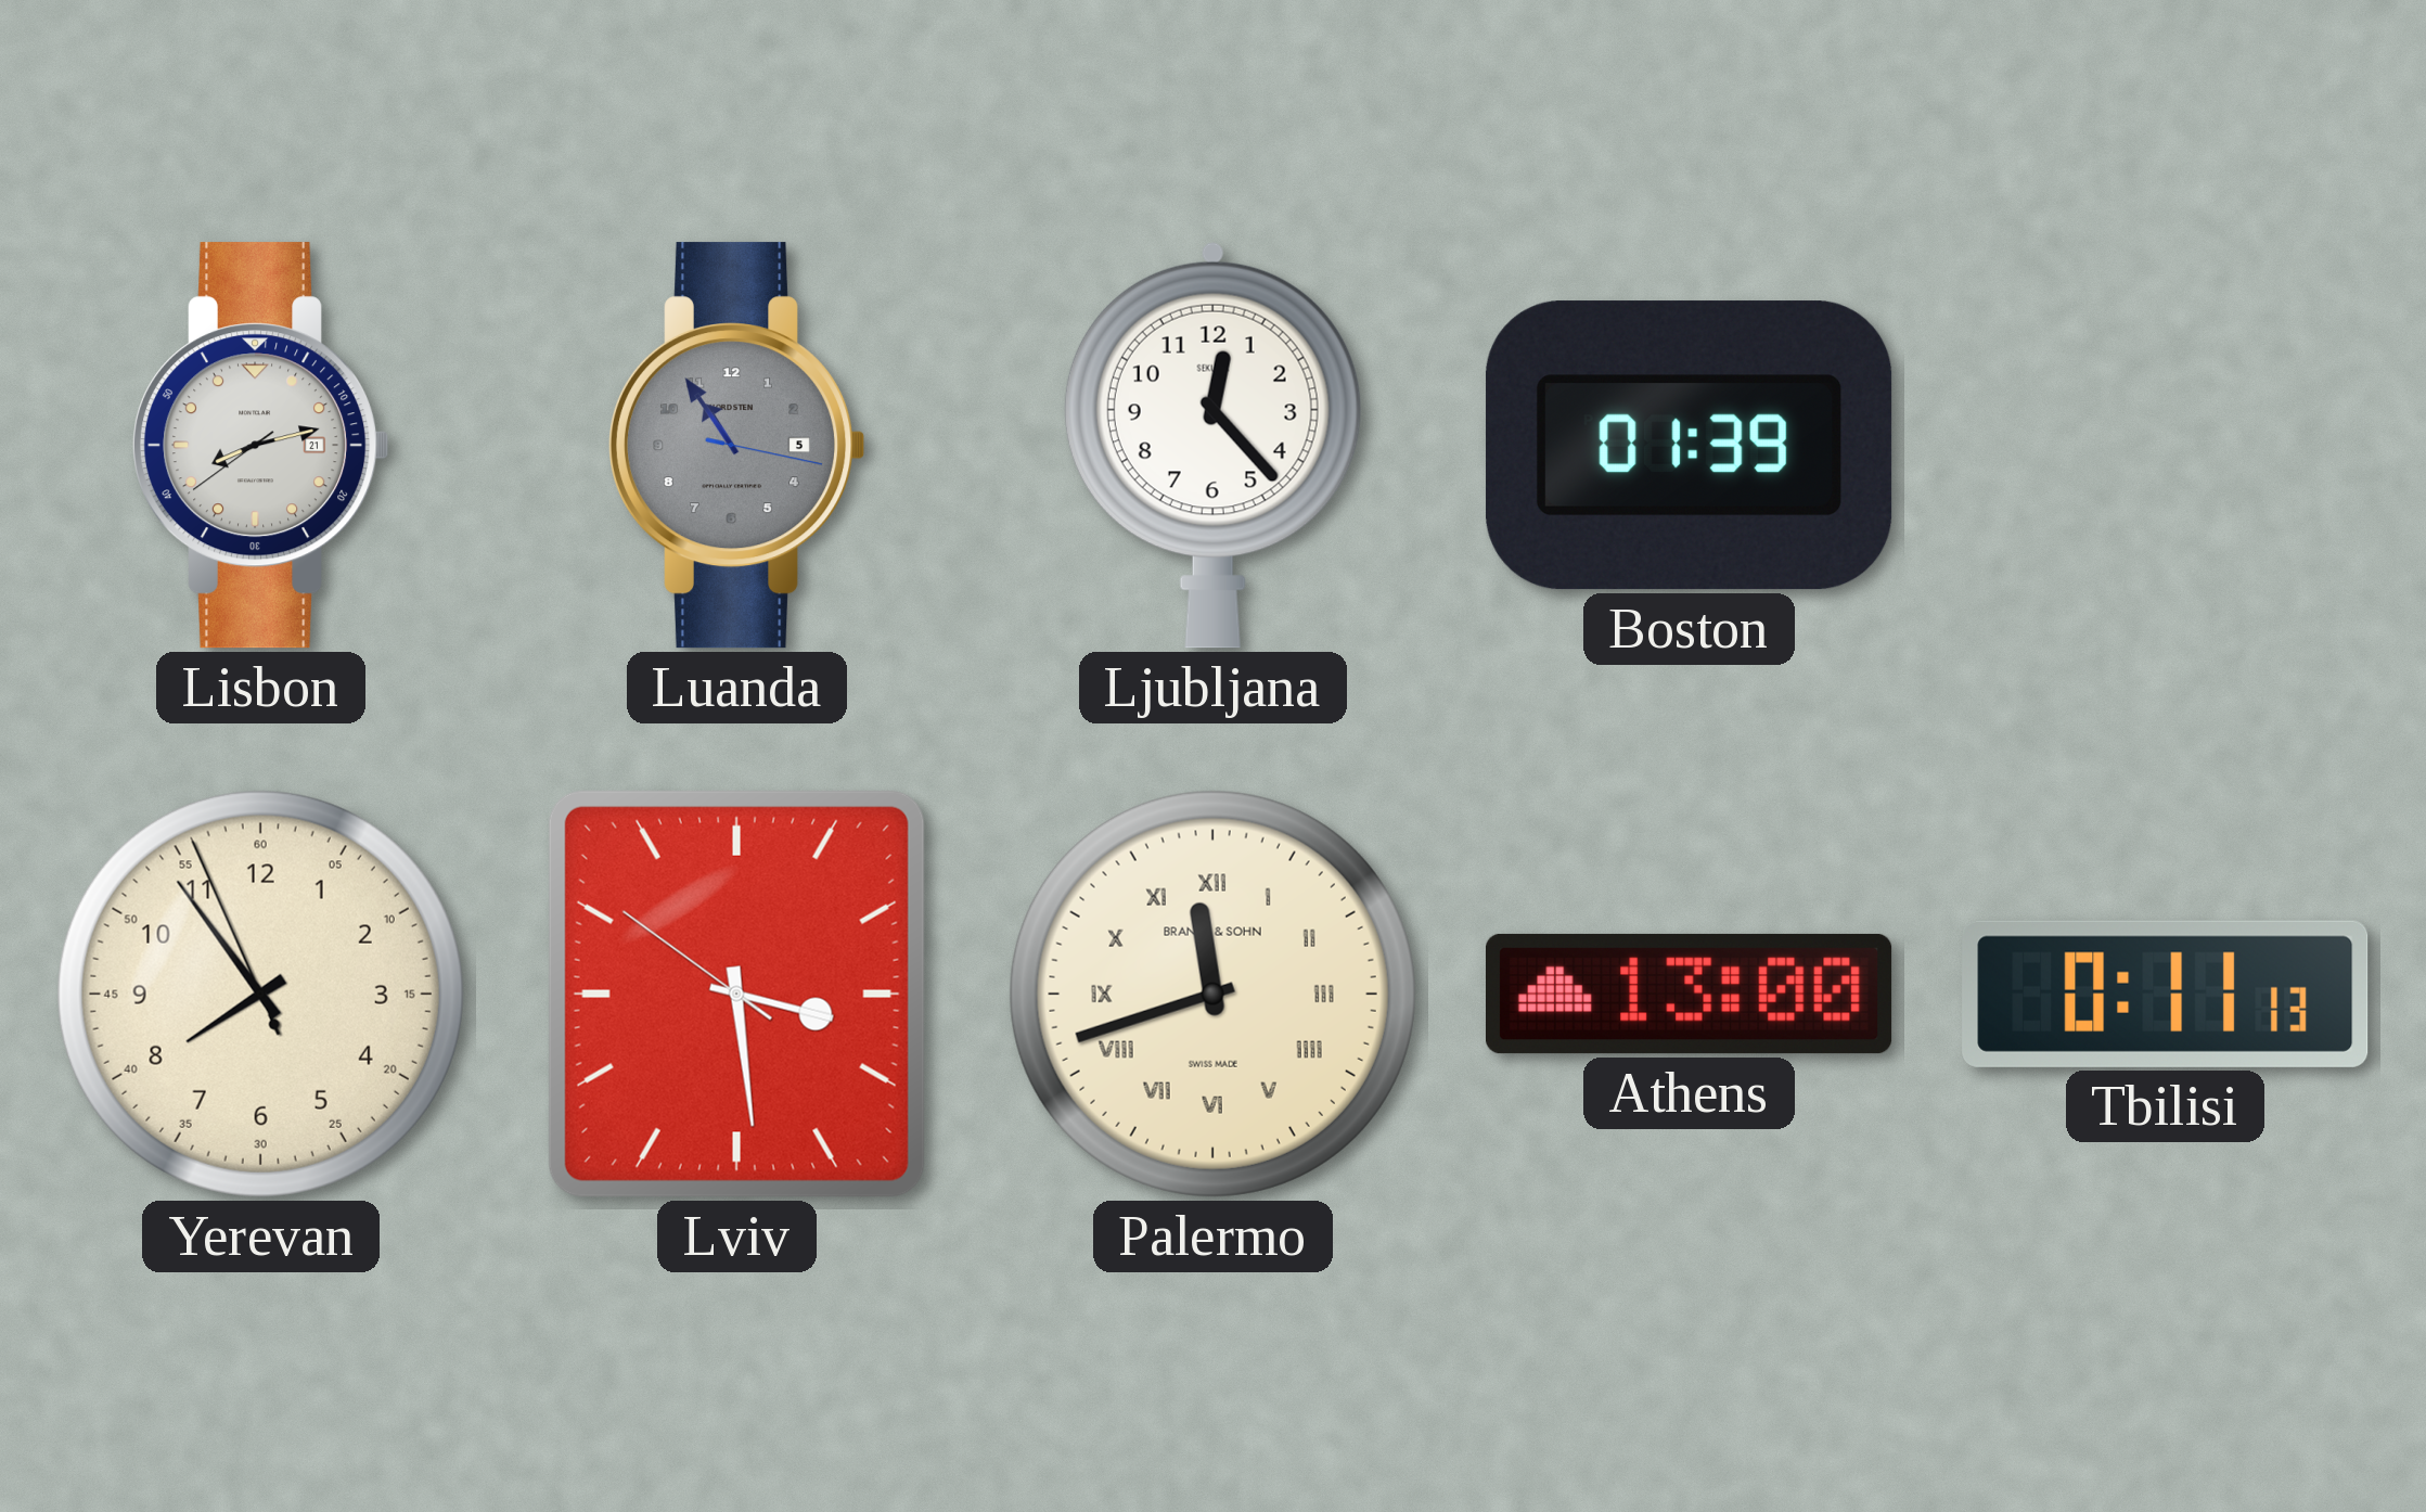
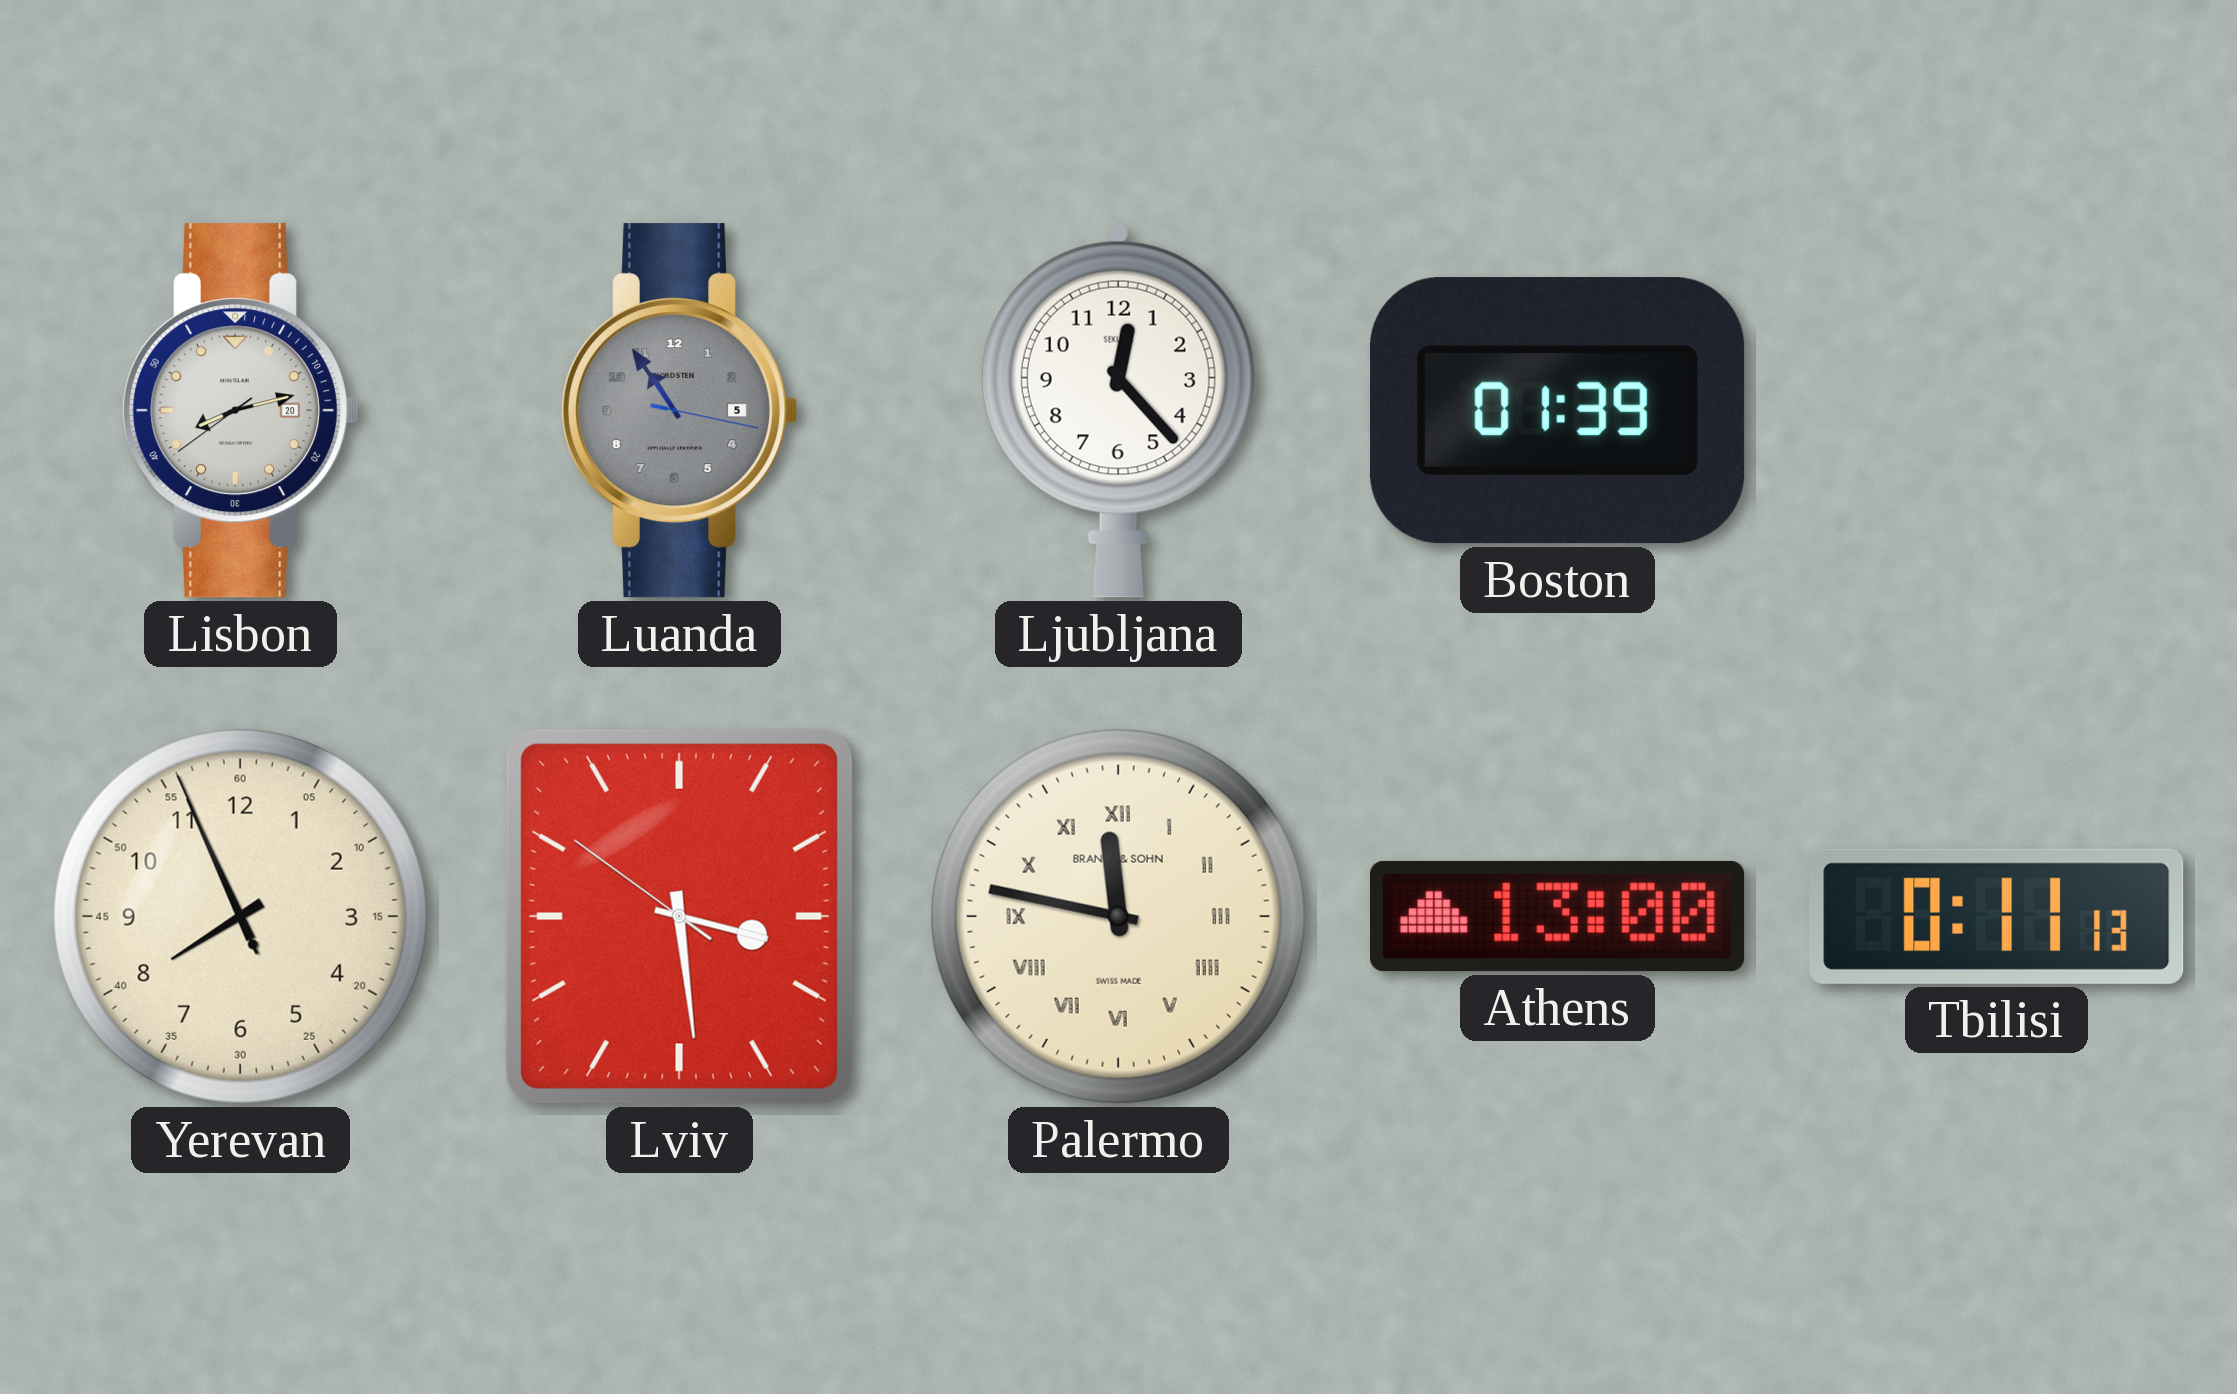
Lisbon date: 21 -> 20
Yerevan: 7:53 -> 7:55
Palermo: 11:42 -> 11:47
